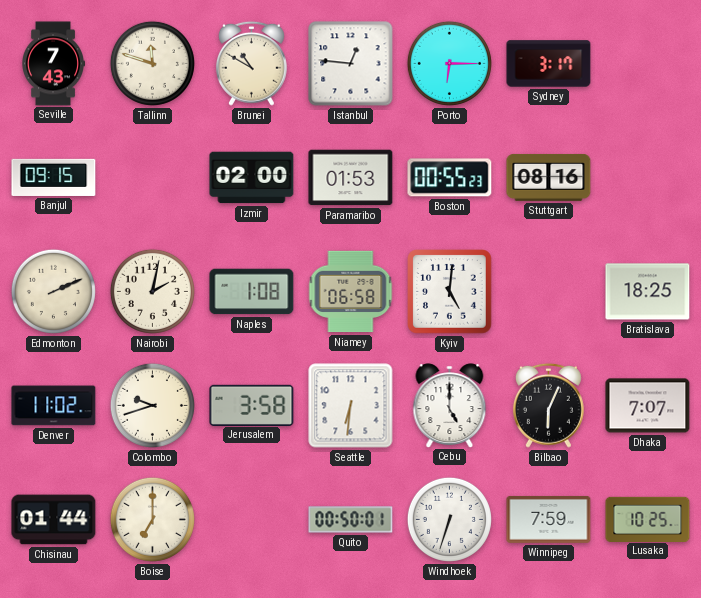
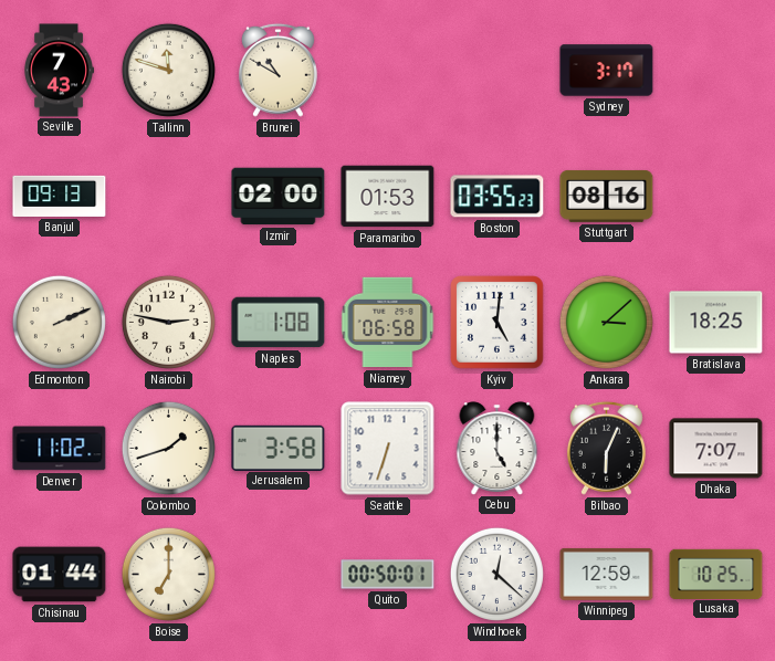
Istanbul: 12:46 -> none
Porto: 6:15 -> none
Banjul: 09:15 -> 09:13
Boston: 00:55 -> 03:55
Nairobi: 2:02 -> 2:47
Ankara: none -> 3:08
Colombo: 9:42 -> 1:42
Seattle: 6:31 -> 6:33
Windhoek: 6:33 -> 12:22
Winnipeg: 7:59 -> 12:59
